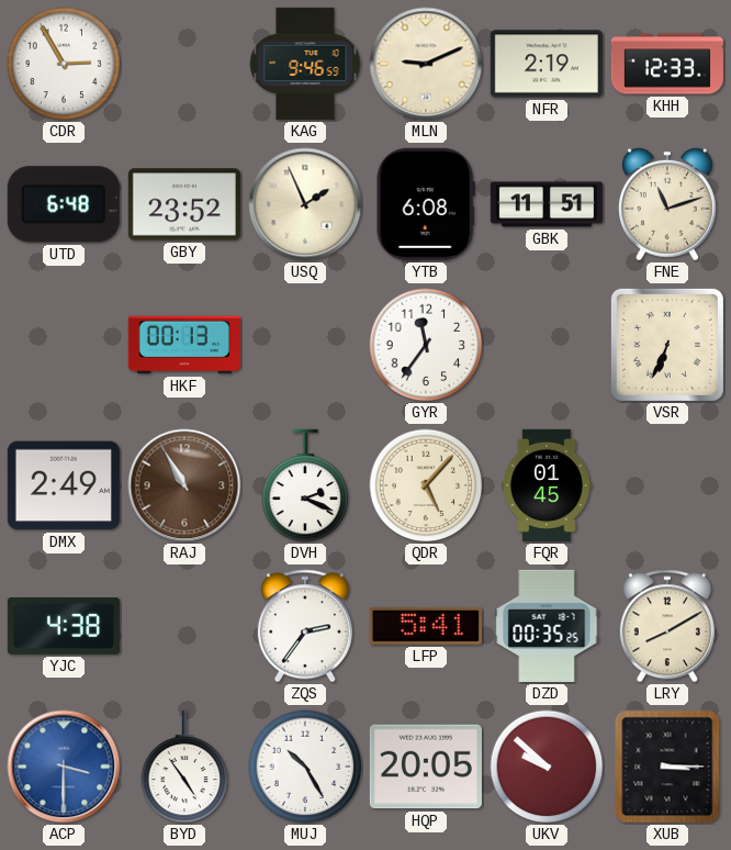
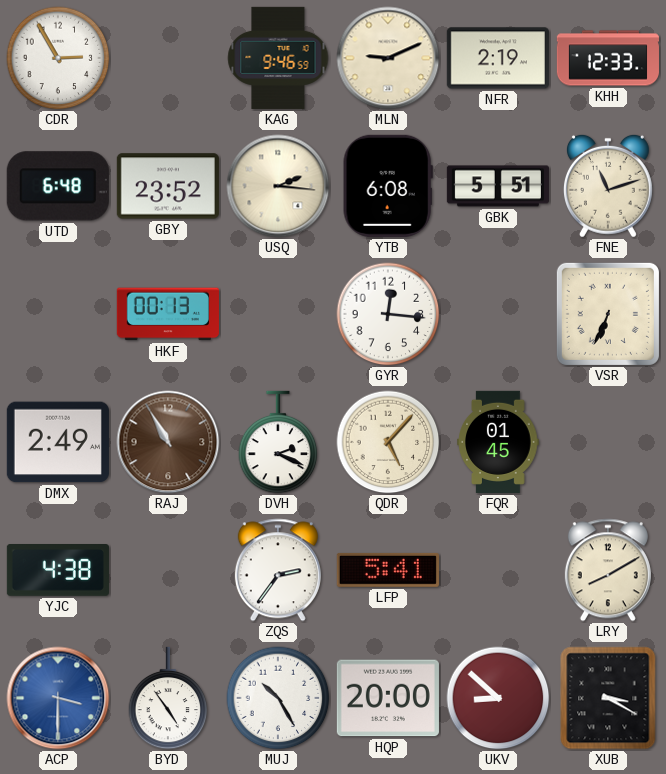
USQ: 1:56 -> 2:16
GBK: 11:51 -> 5:51
GYR: 11:36 -> 12:16
DZD: 00:35 -> none
HQP: 20:05 -> 20:00
UKV: 9:52 -> 8:52
XUB: 3:15 -> 3:20
